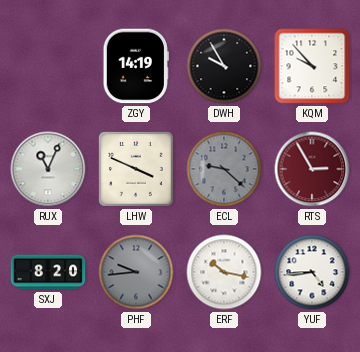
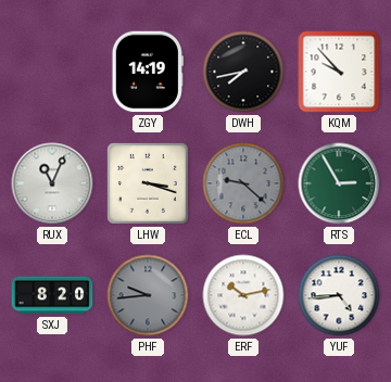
DWH: 9:55 -> 7:43
LHW: 3:49 -> 3:18
RTS dial: burgundy -> green
ERF: 10:17 -> 10:13
